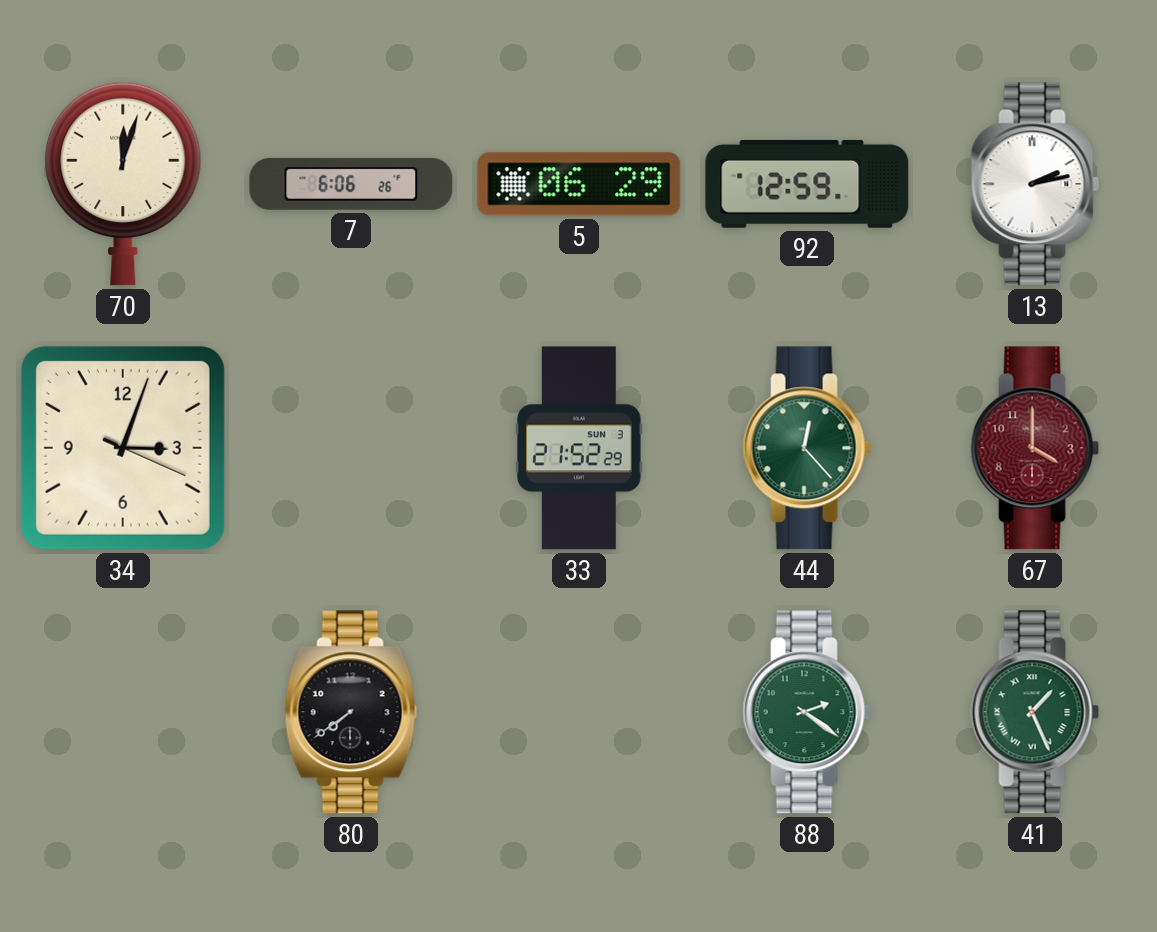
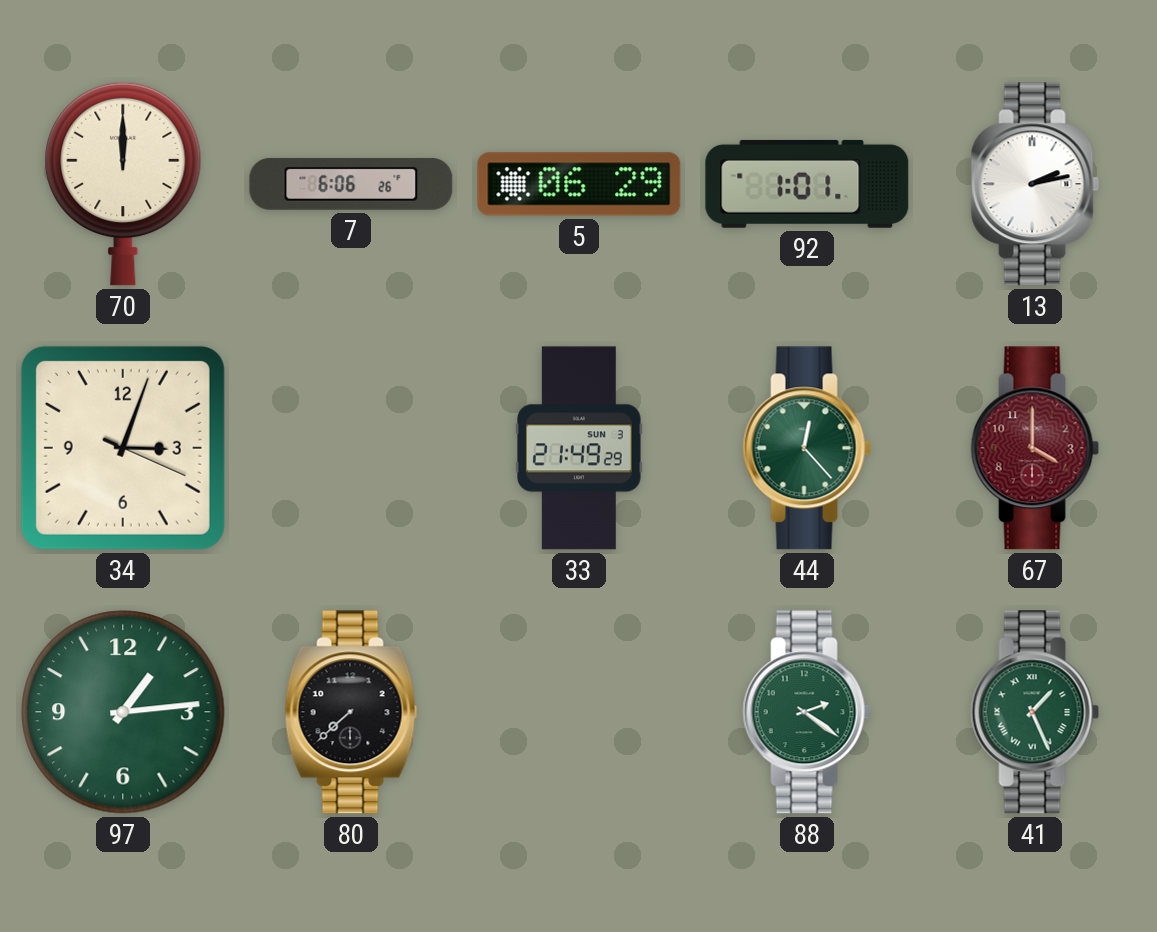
70: 12:03 -> 12:00
92: 12:59 -> 1:01
33: 21:52 -> 21:49
97: none -> 1:14
80: 7:39 -> 7:38
